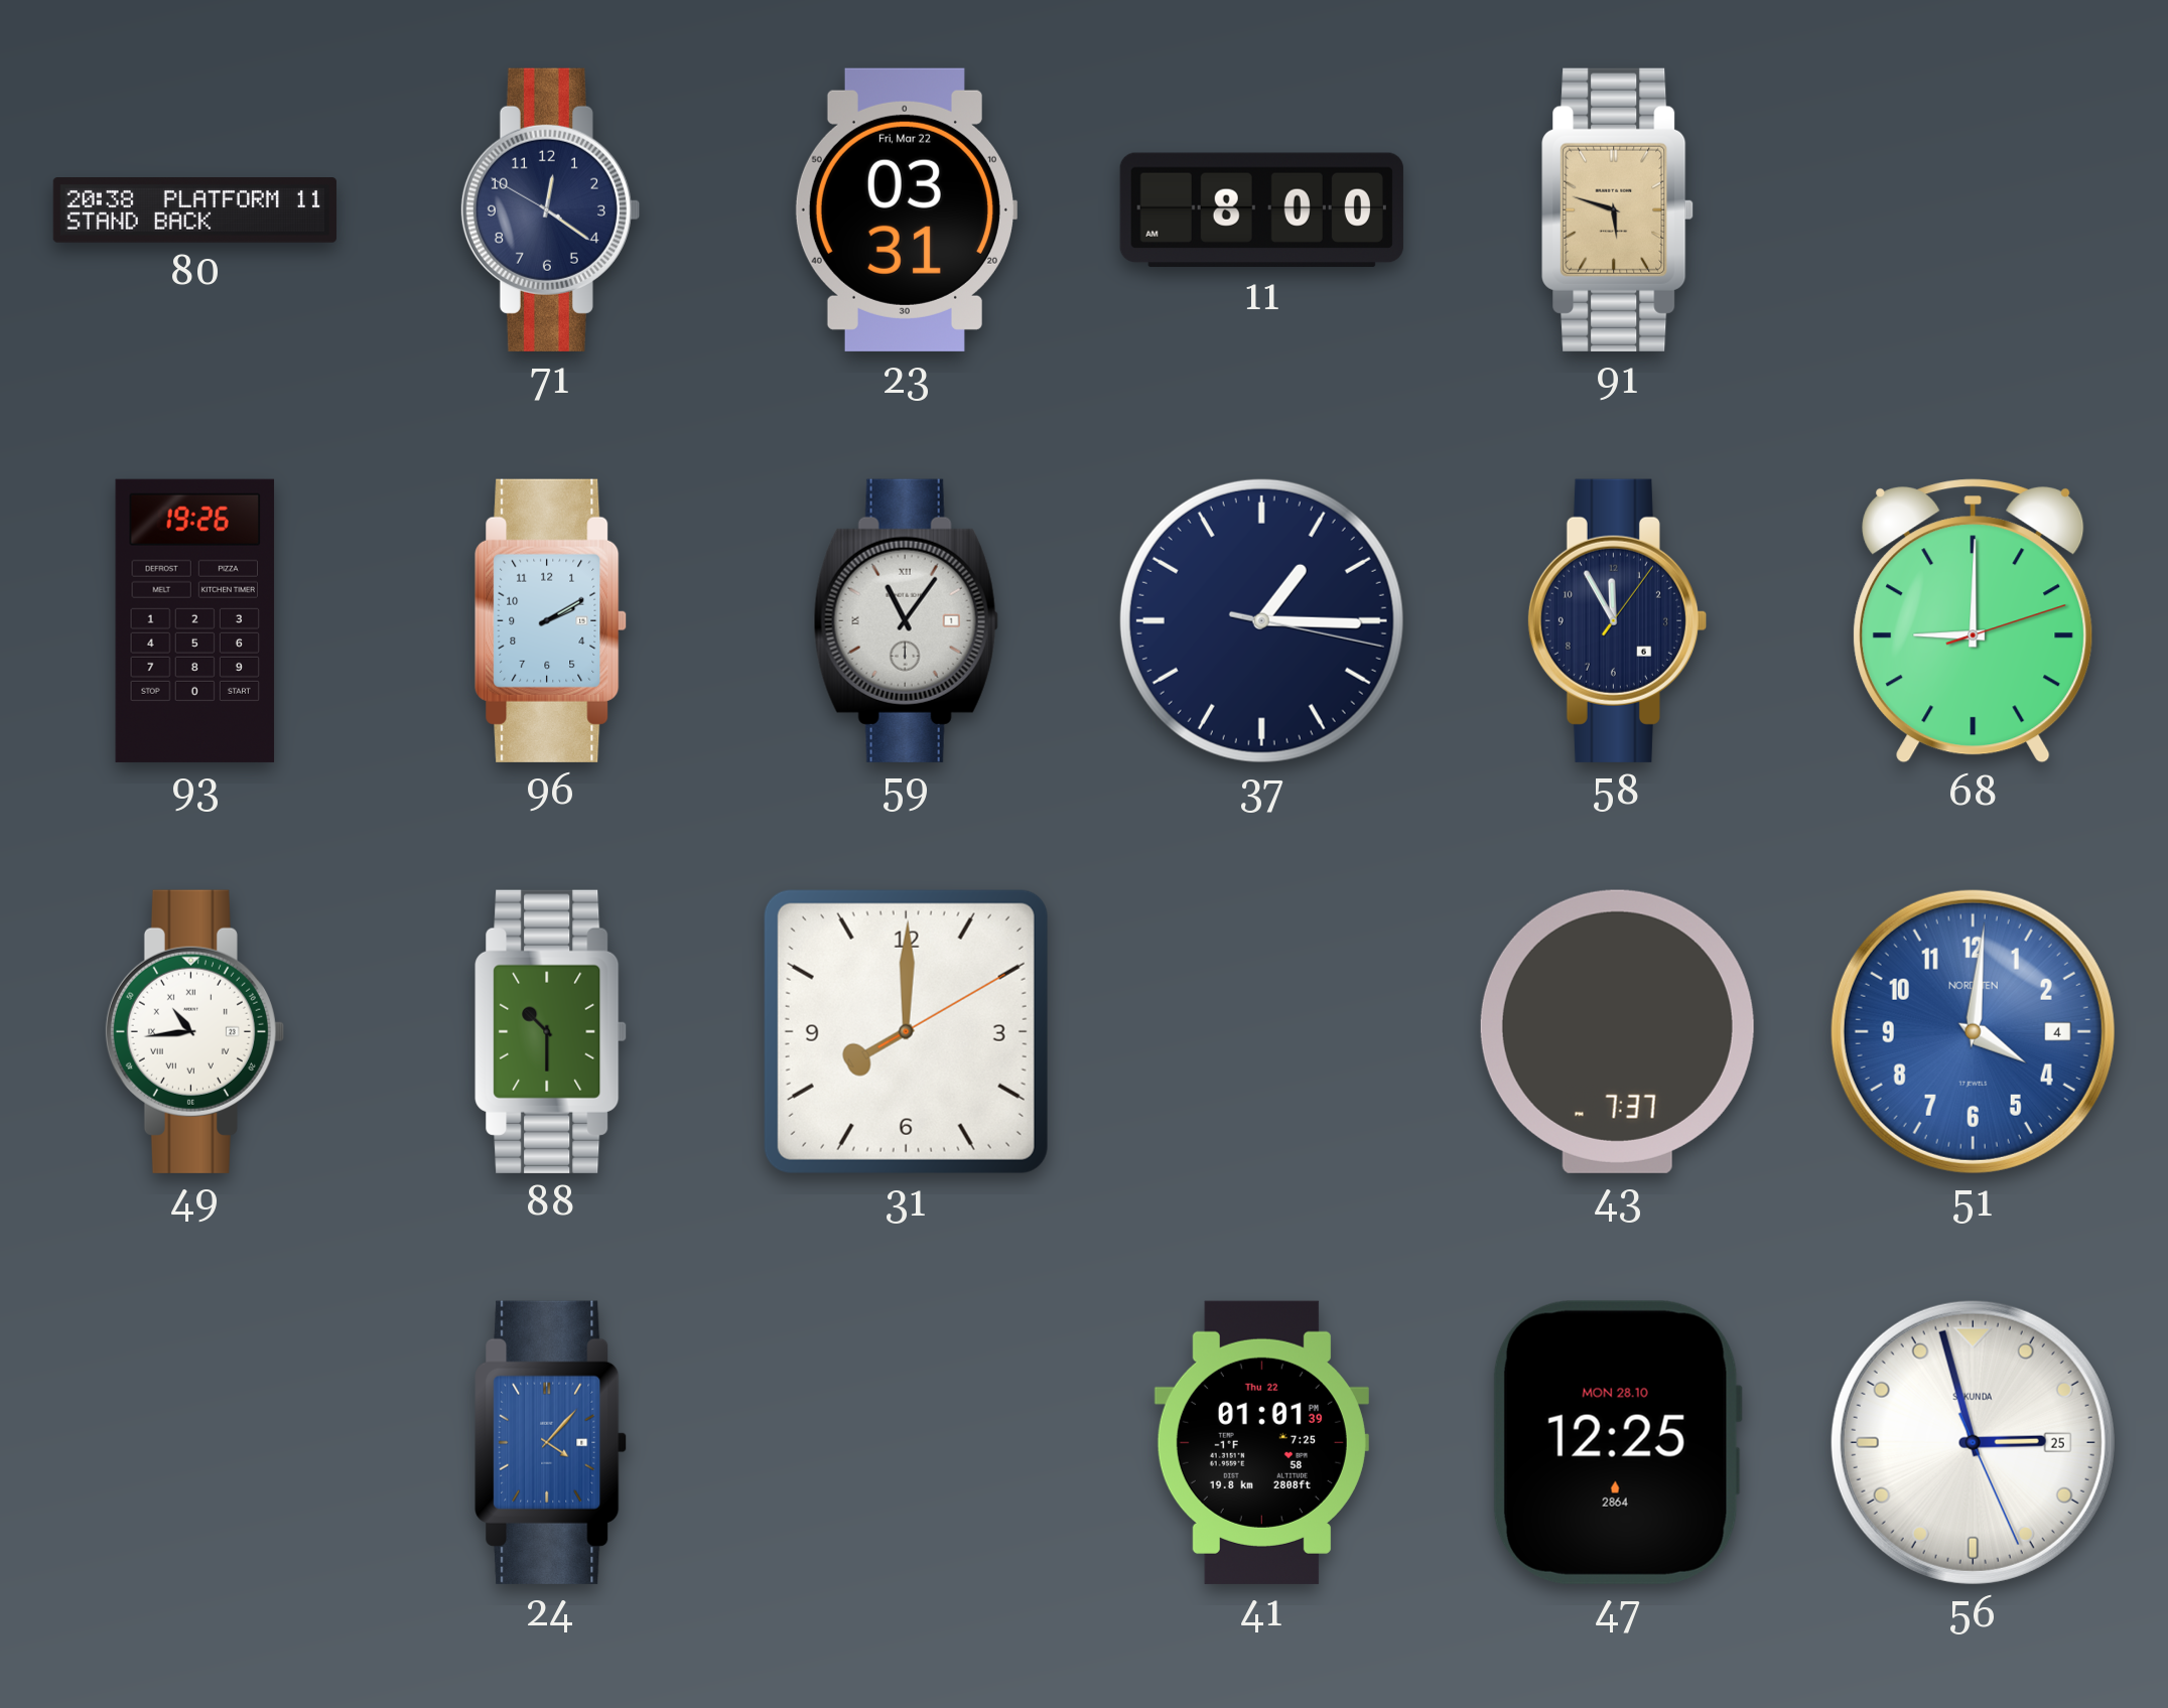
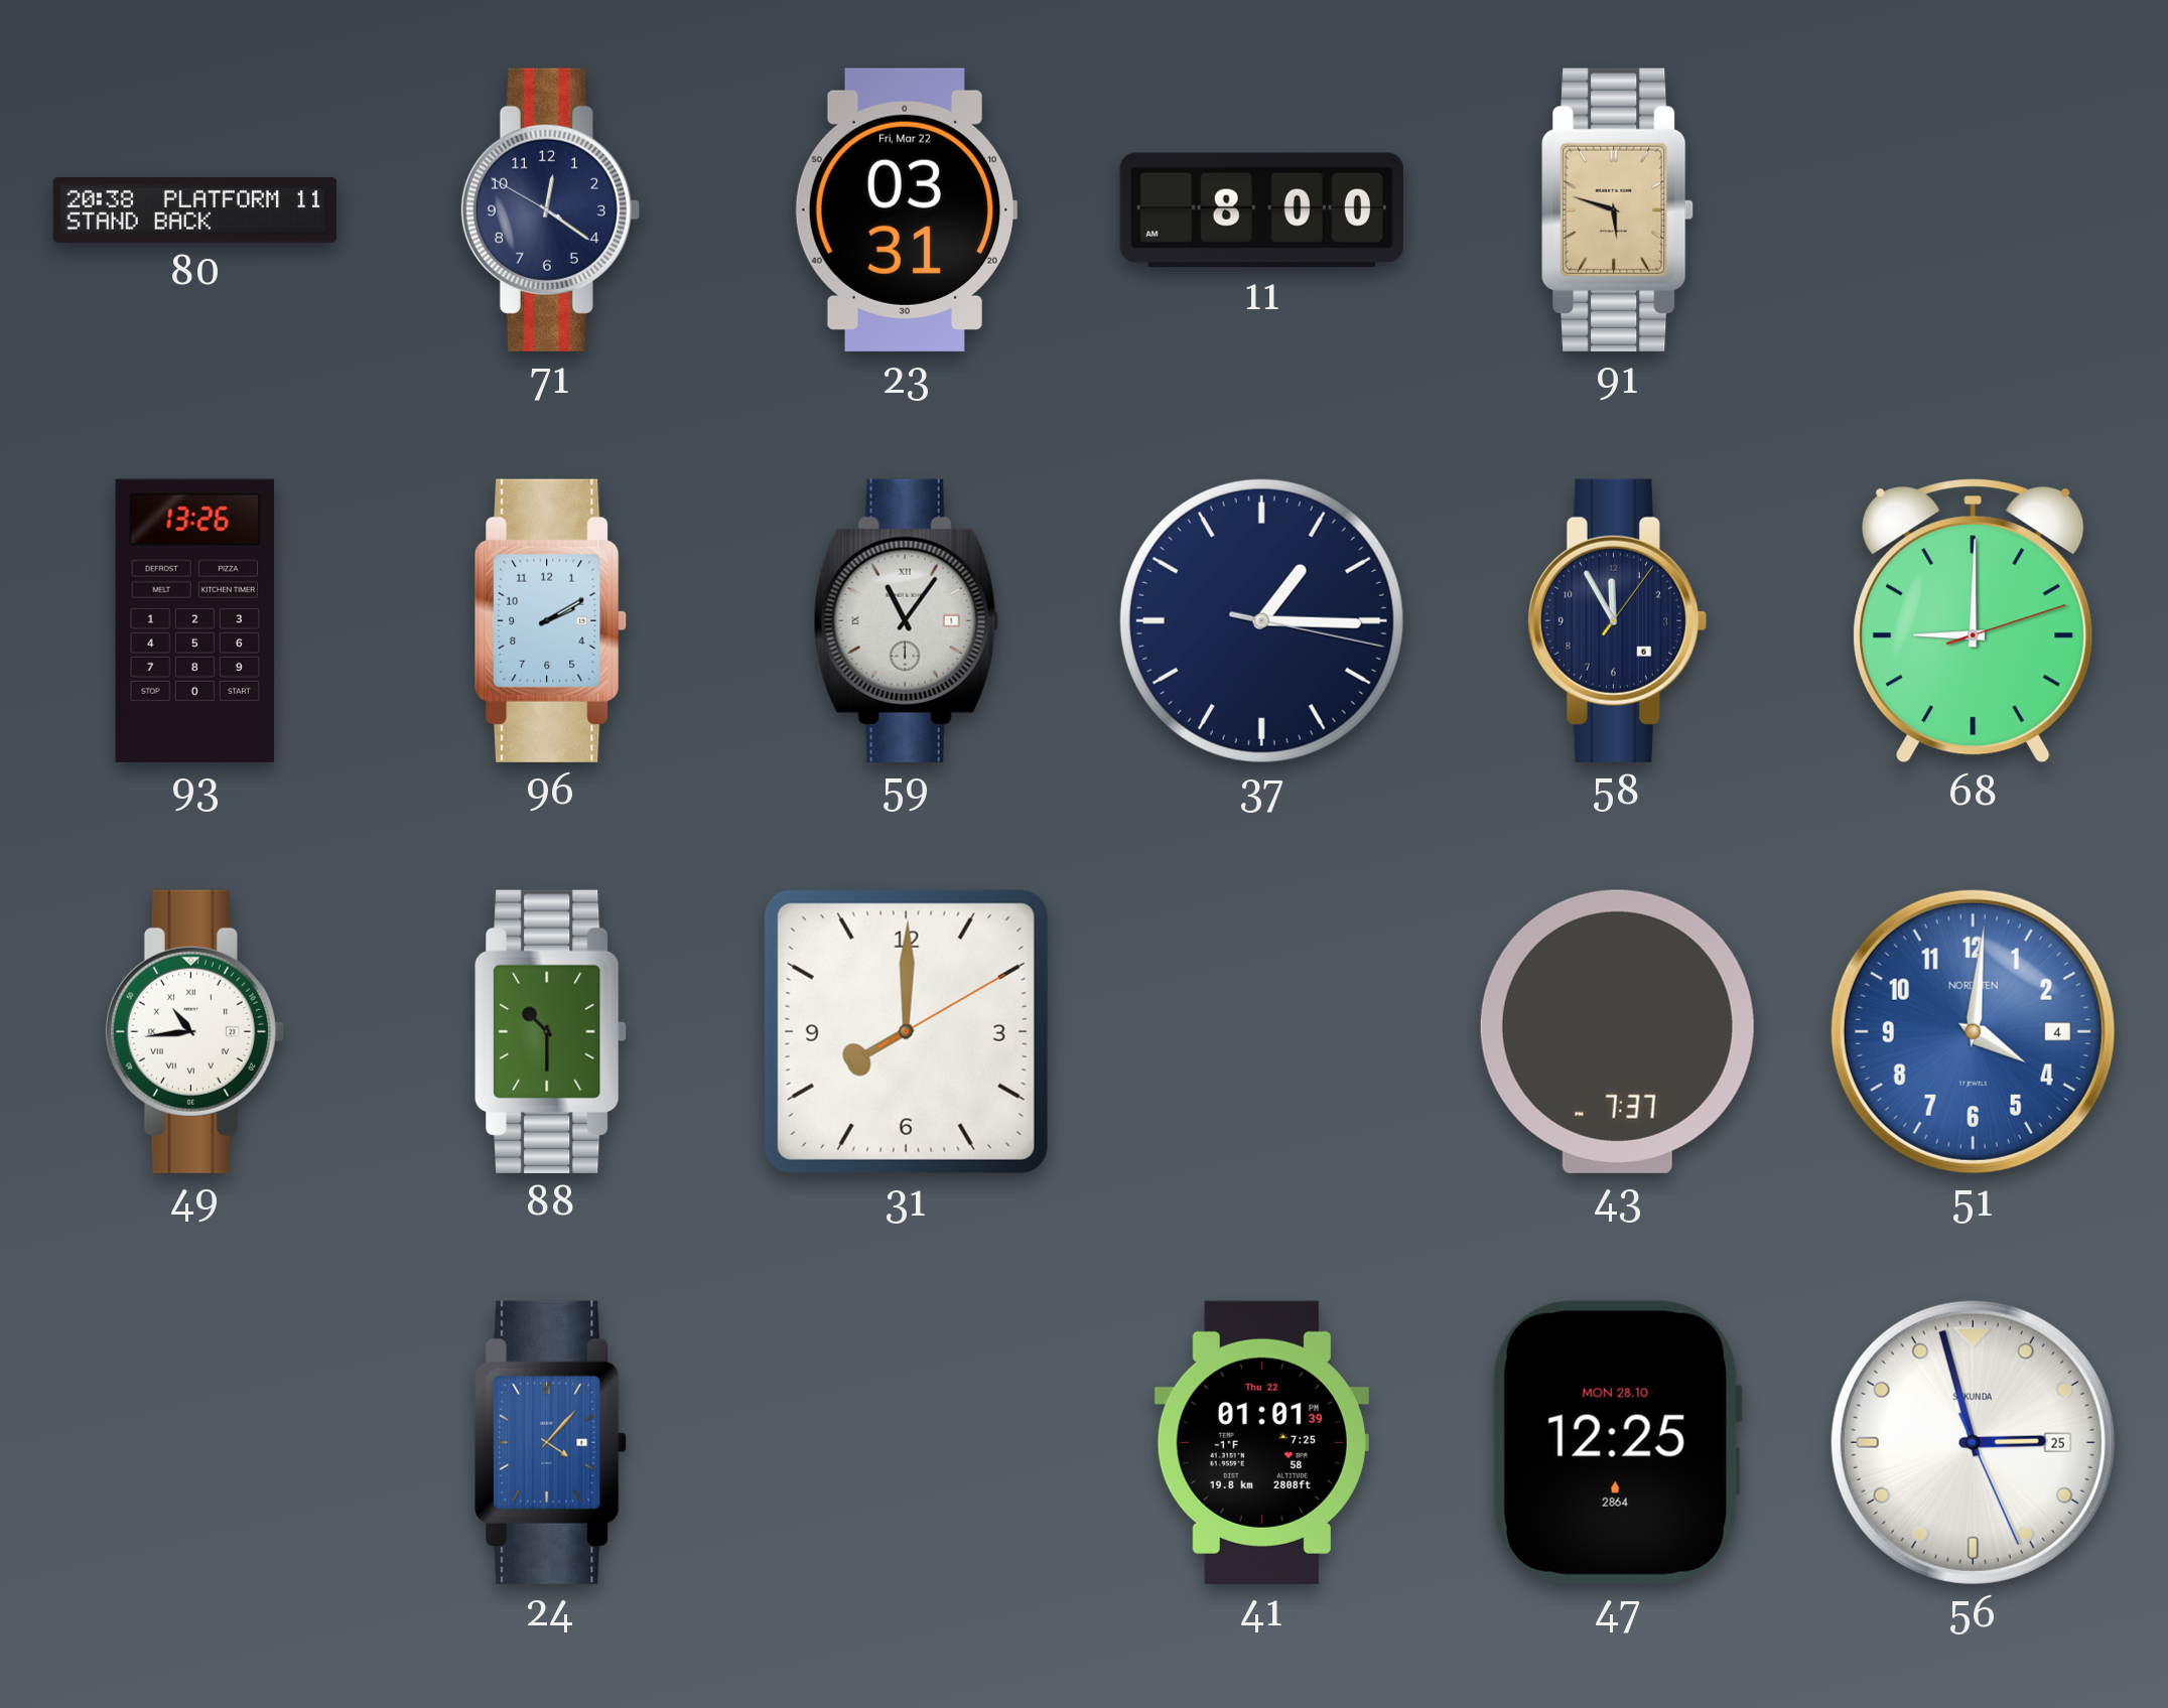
93: 19:26 -> 13:26
